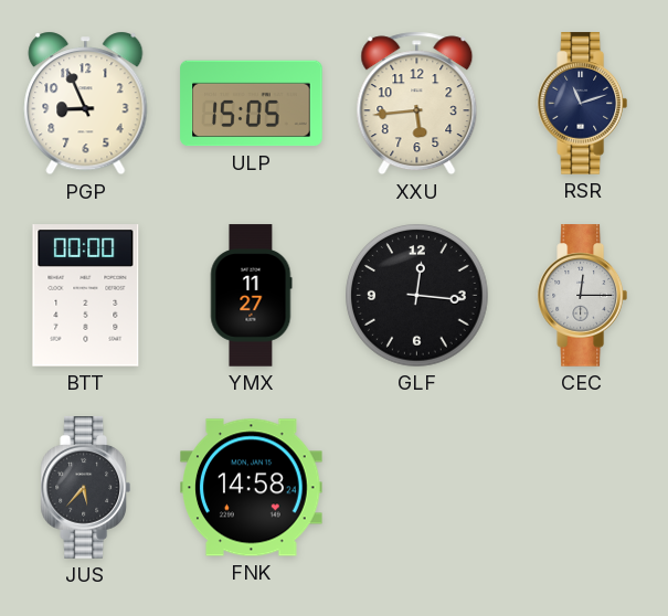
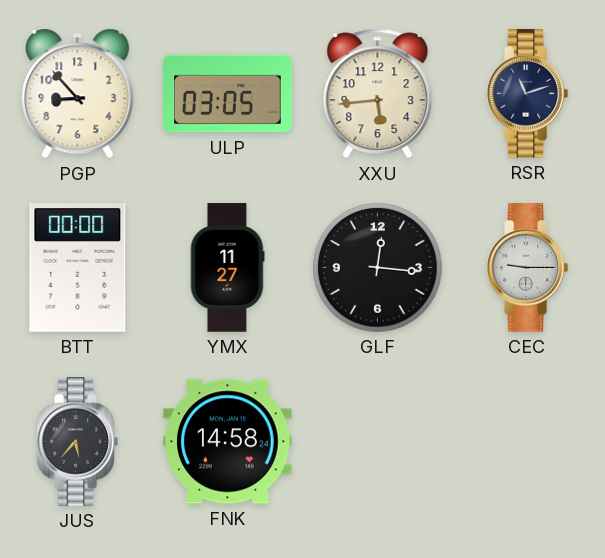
PGP: 8:56 -> 8:53
ULP: 15:05 -> 03:05
CEC: 12:15 -> 9:15
